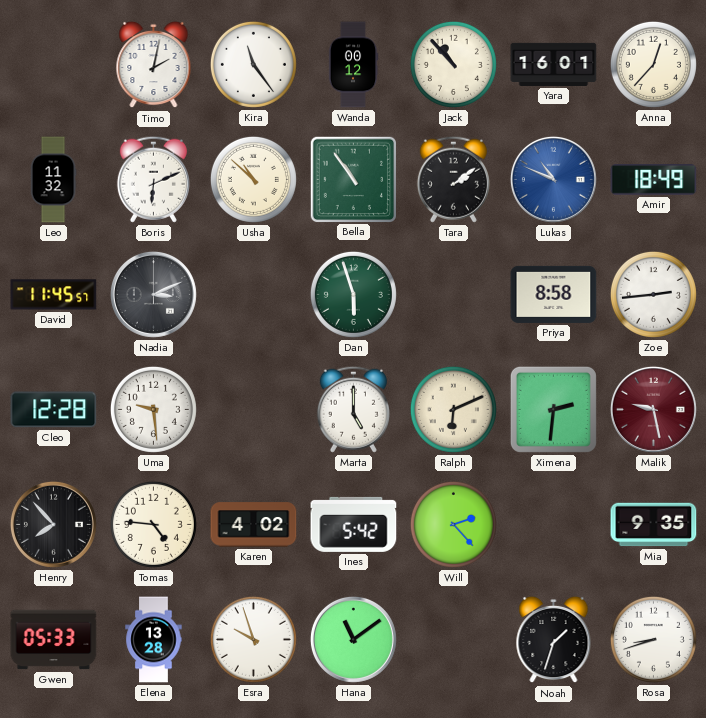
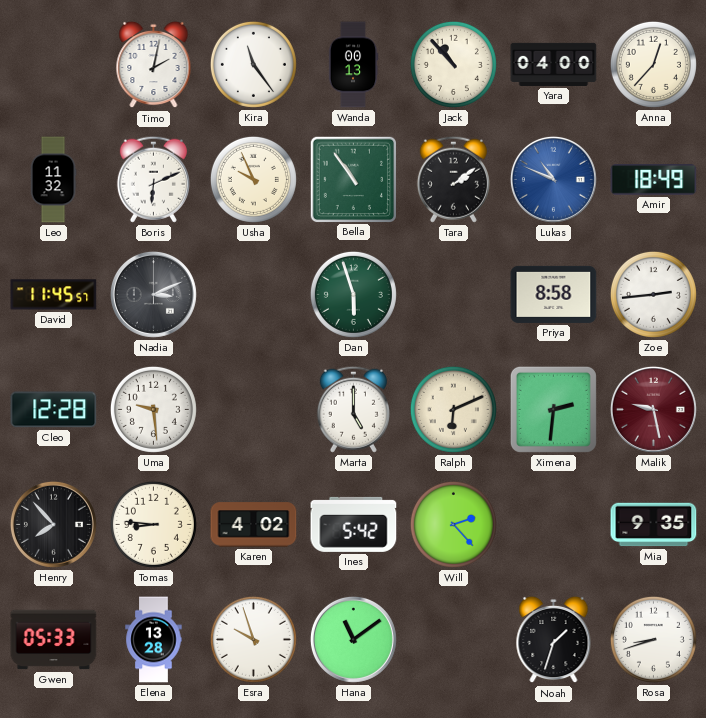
Wanda: 00:12 -> 00:13
Yara: 16:01 -> 04:00
Usha: 10:52 -> 9:56
Tomas: 4:46 -> 8:46
